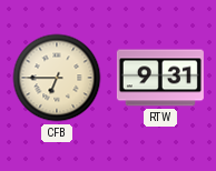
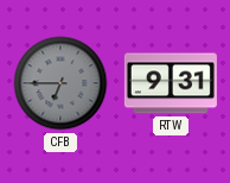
CFB dial: cream -> grey
